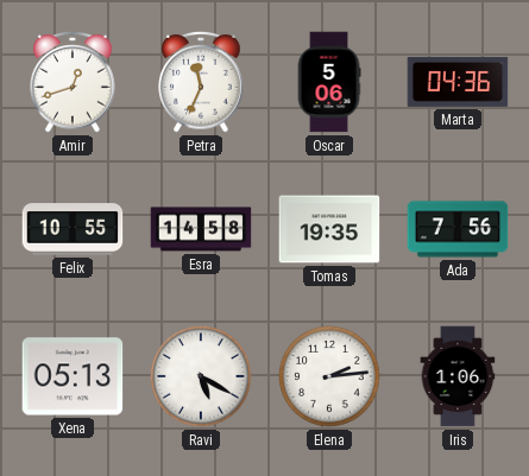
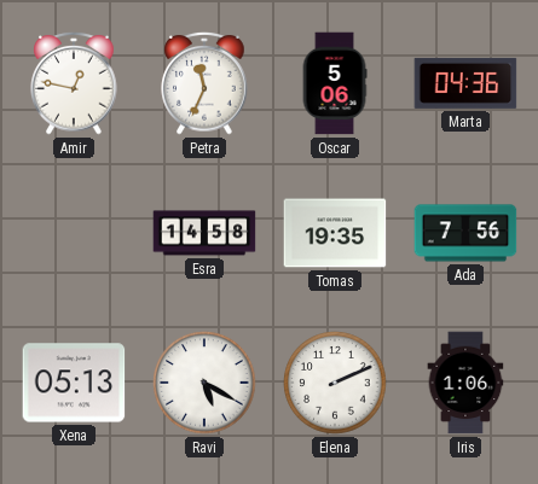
Amir: 12:42 -> 12:47
Felix: 10:55 -> none
Elena: 2:14 -> 2:11
